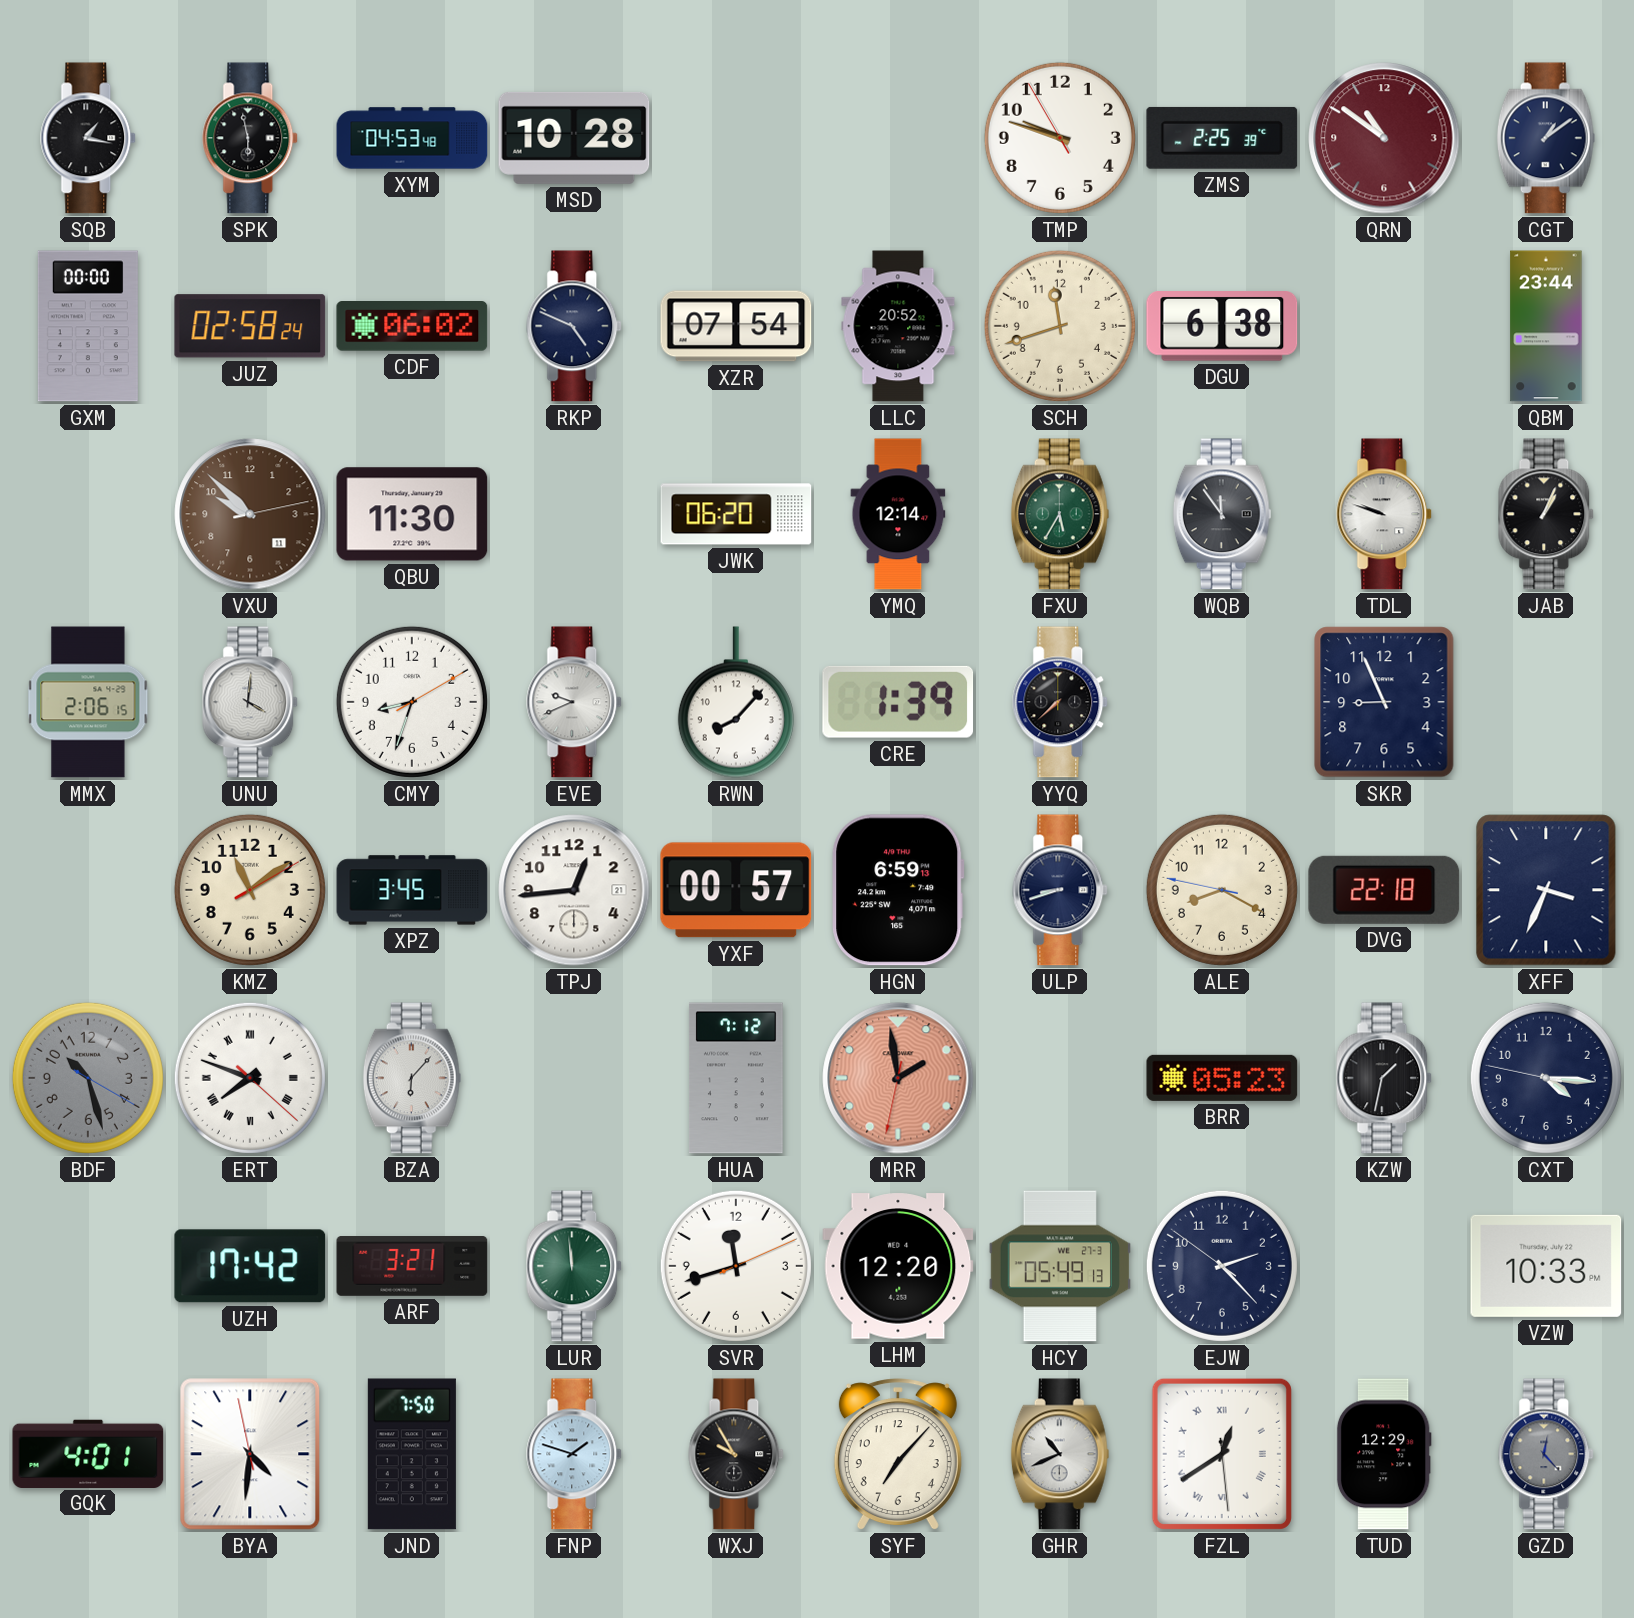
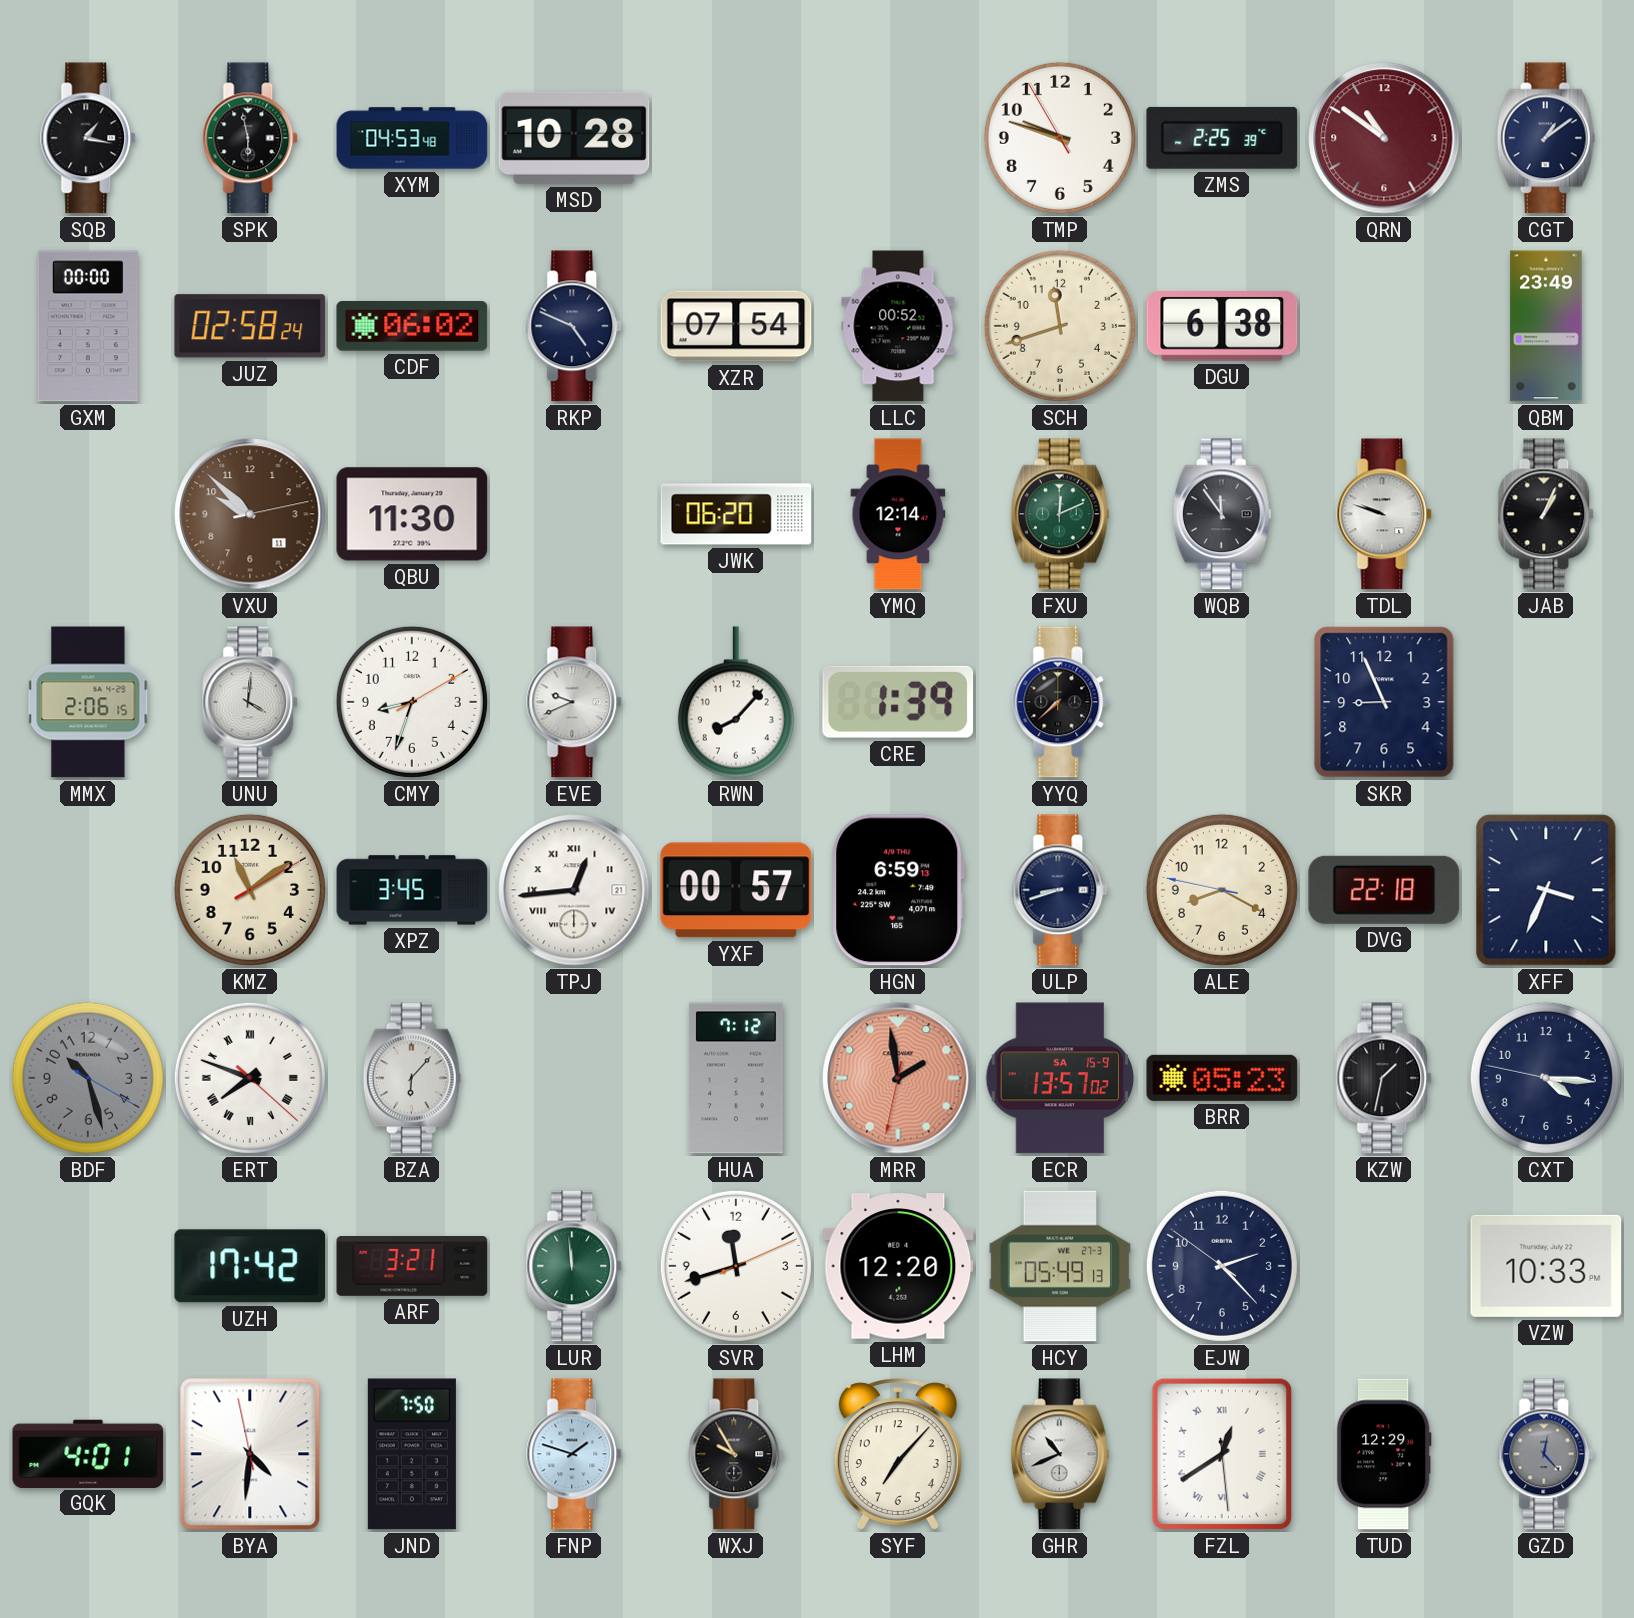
LLC: 20:52 -> 00:52
QBM: 23:44 -> 23:49
FXU: 5:35 -> 12:11
TPJ numerals: Arabic -> Roman
ECR: none -> 13:57
